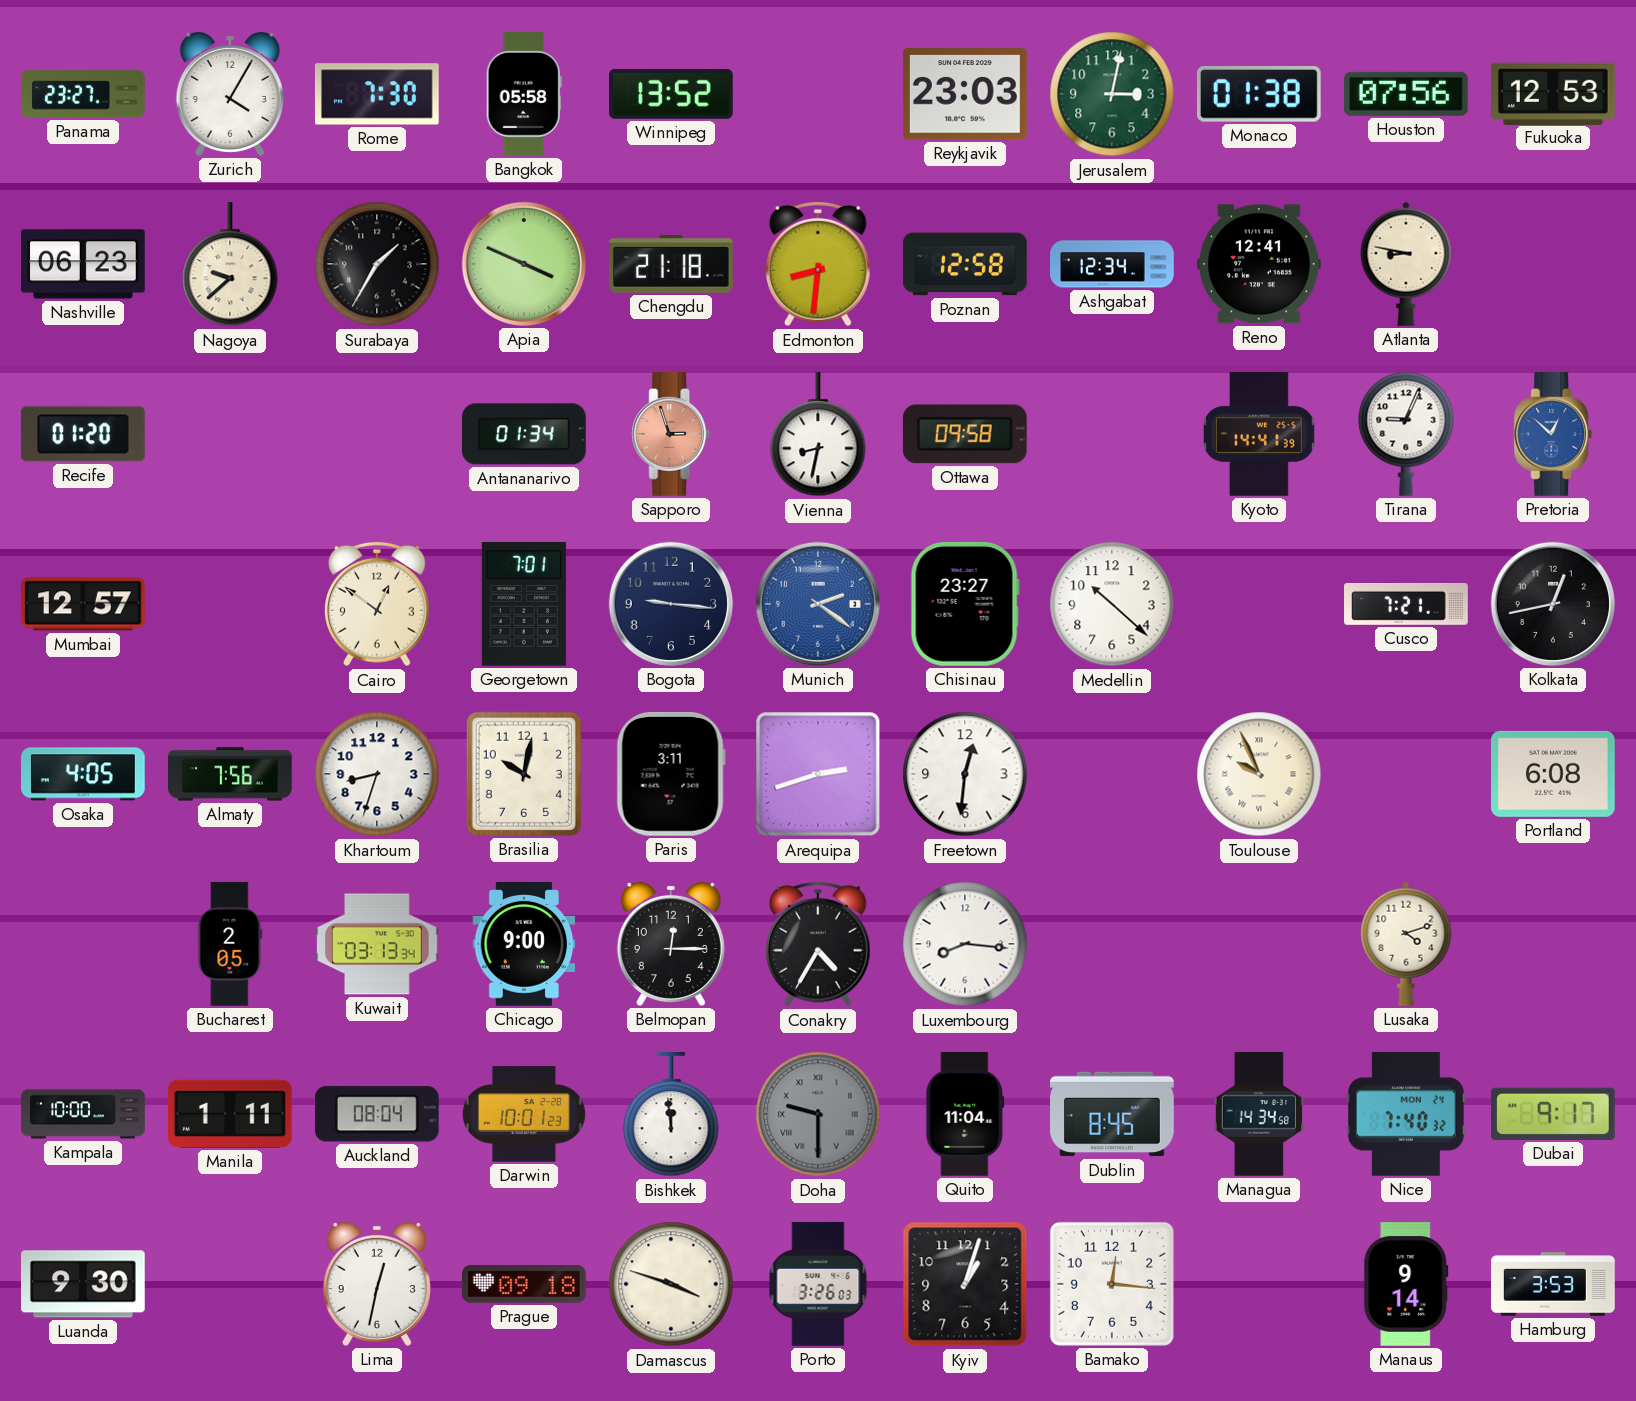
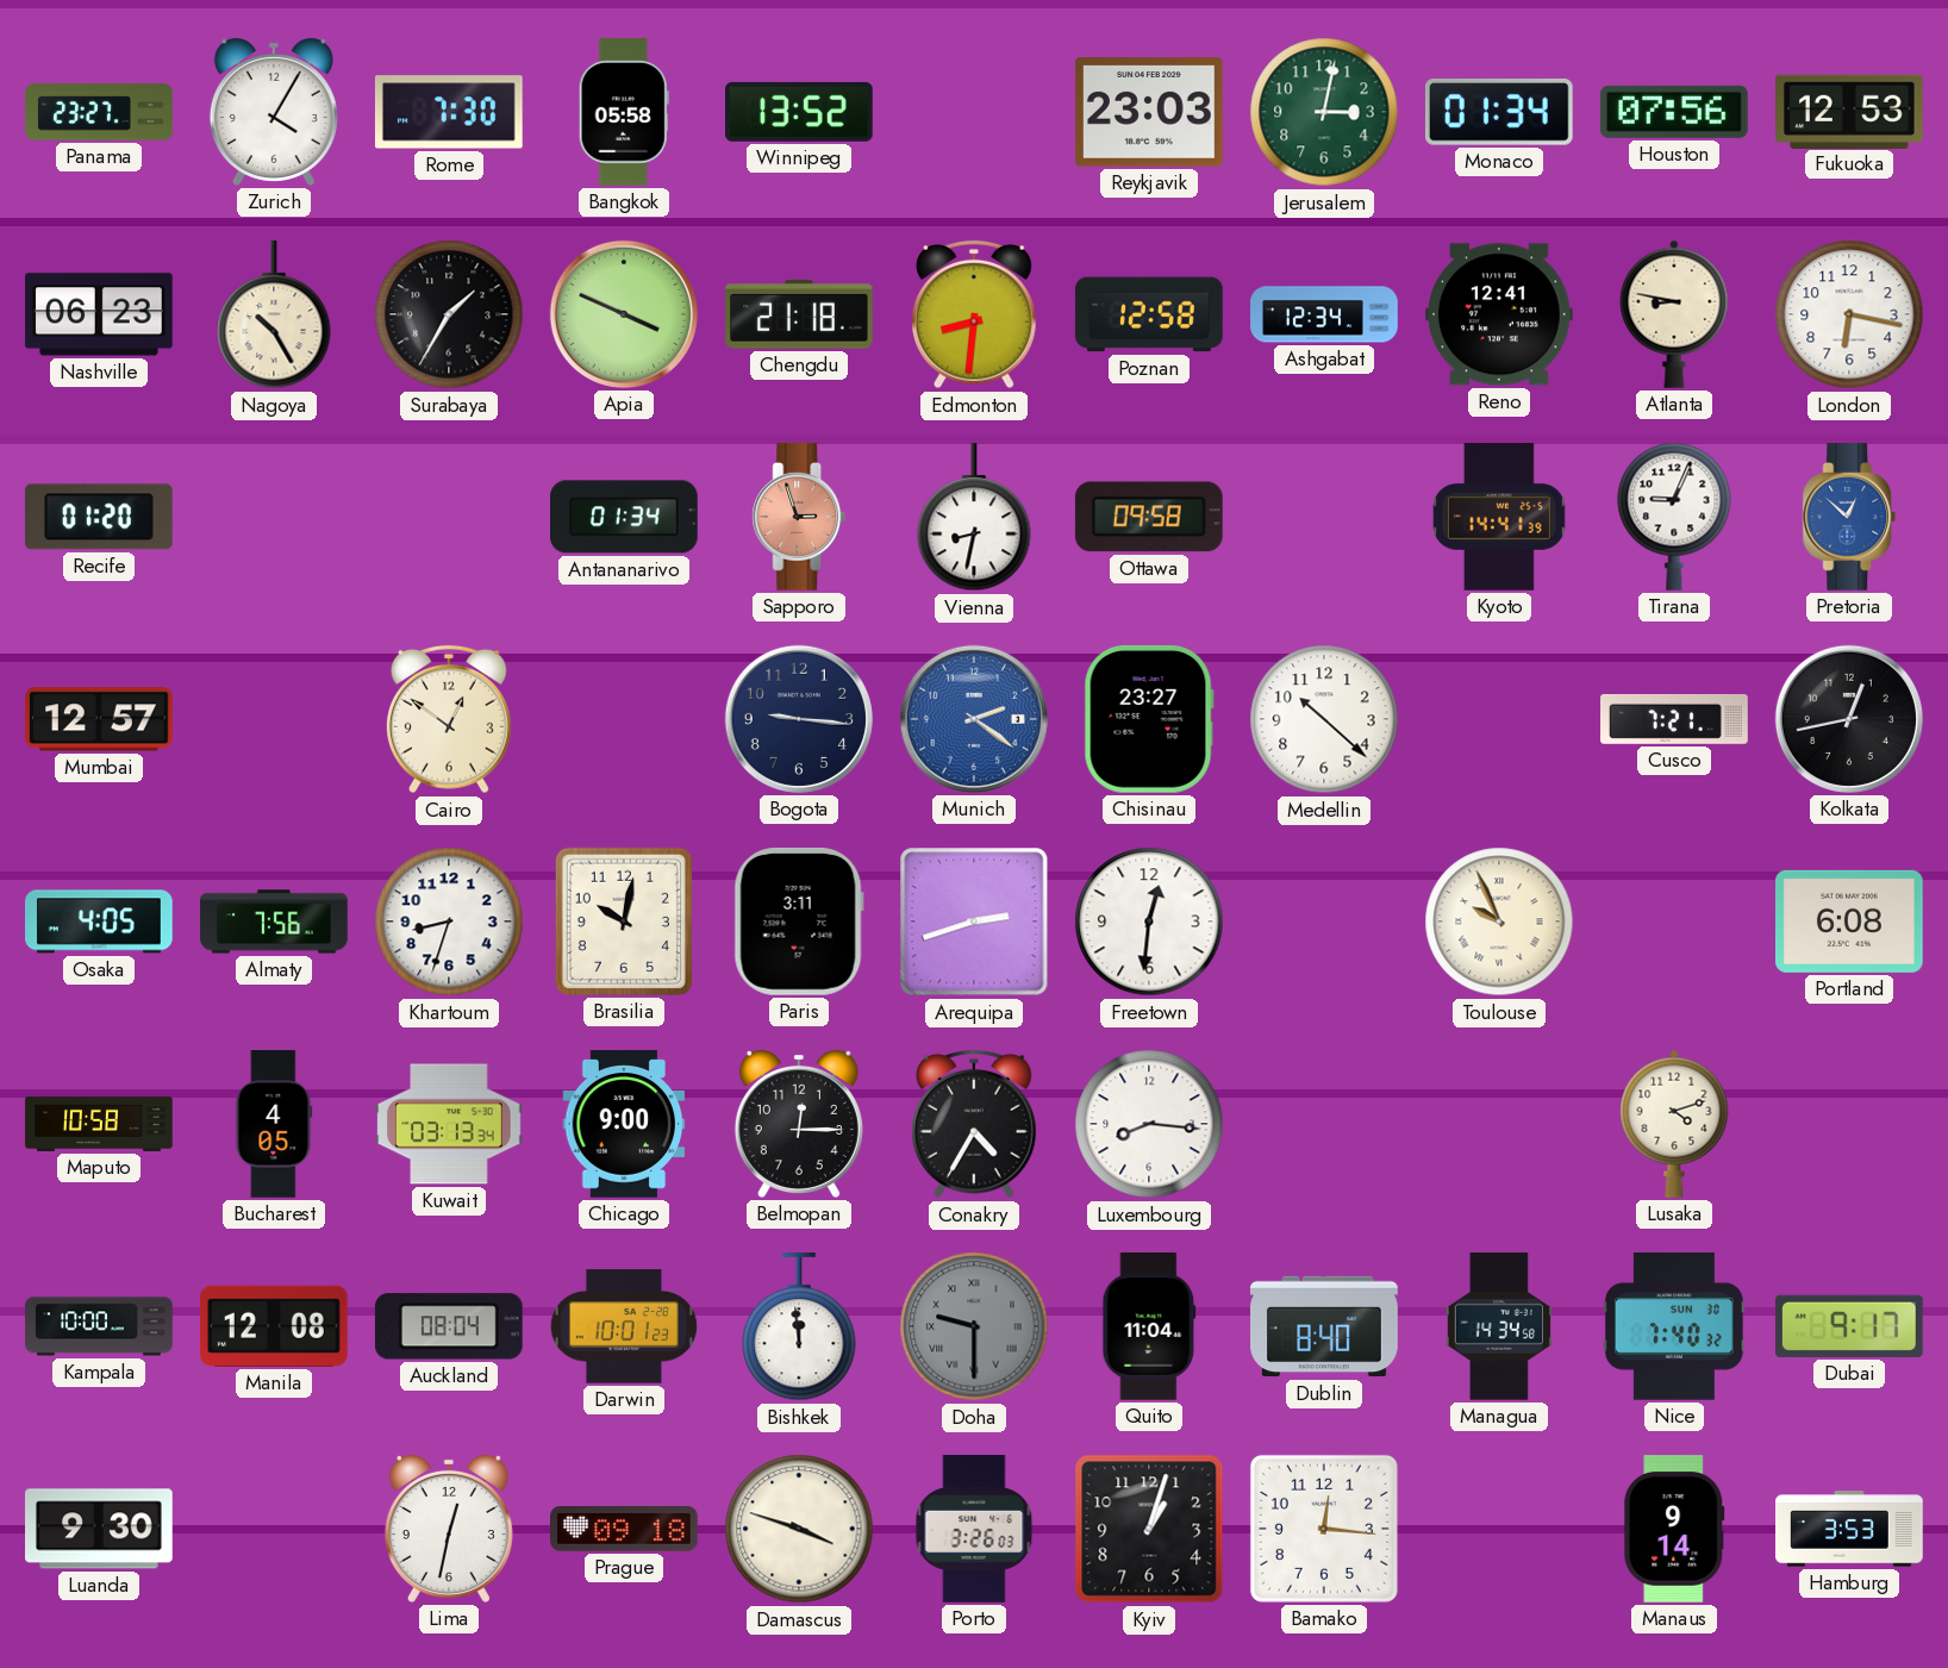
Monaco: 01:38 -> 01:34
Nagoya: 9:38 -> 10:25
London: none -> 6:17
Georgetown: 7:01 -> none
Maputo: none -> 10:58
Bucharest: 2:05 -> 4:05
Manila: 1:11 -> 12:08
Dublin: 8:45 -> 8:40
Nice date: MON 24 -> SUN 30
